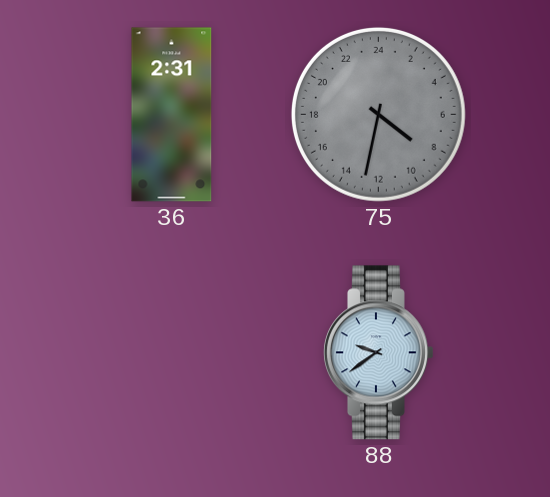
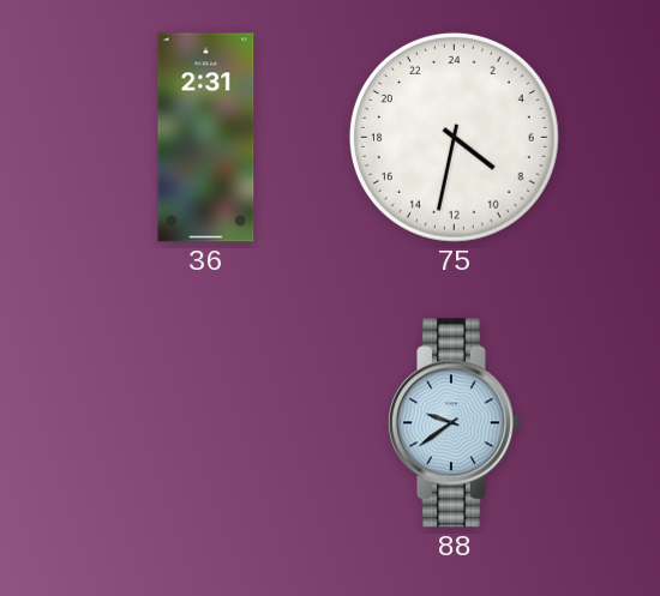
75 dial: grey -> white
